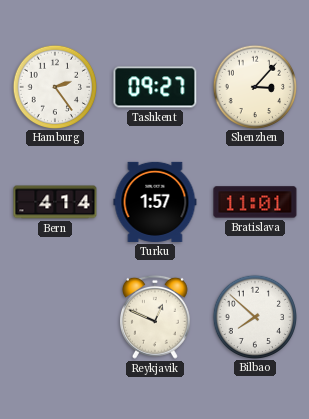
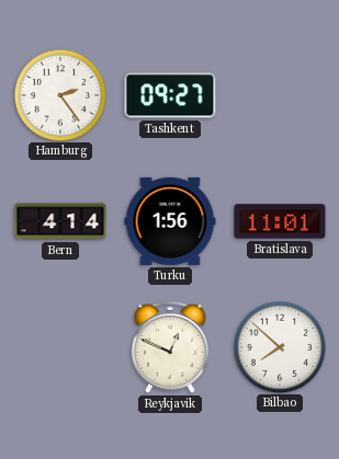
Shenzhen: 3:07 -> none
Turku: 1:57 -> 1:56
